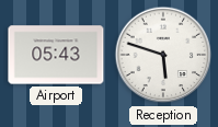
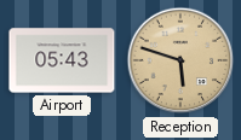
Reception dial: white -> champagne
